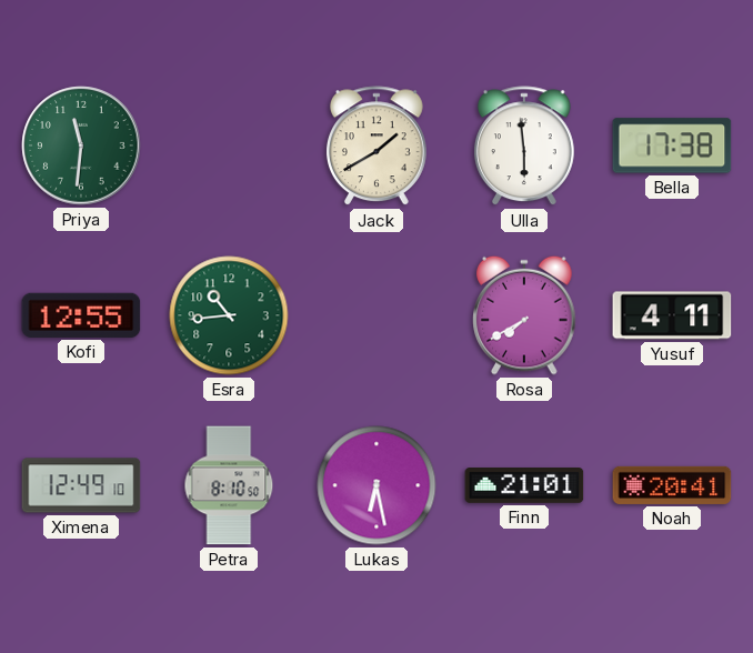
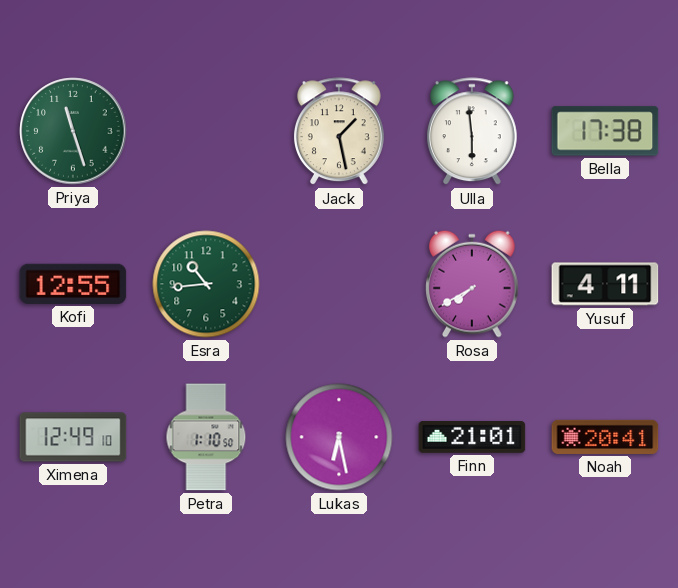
Priya: 11:31 -> 11:27
Jack: 1:40 -> 1:28
Petra: 8:10 -> 1:10
